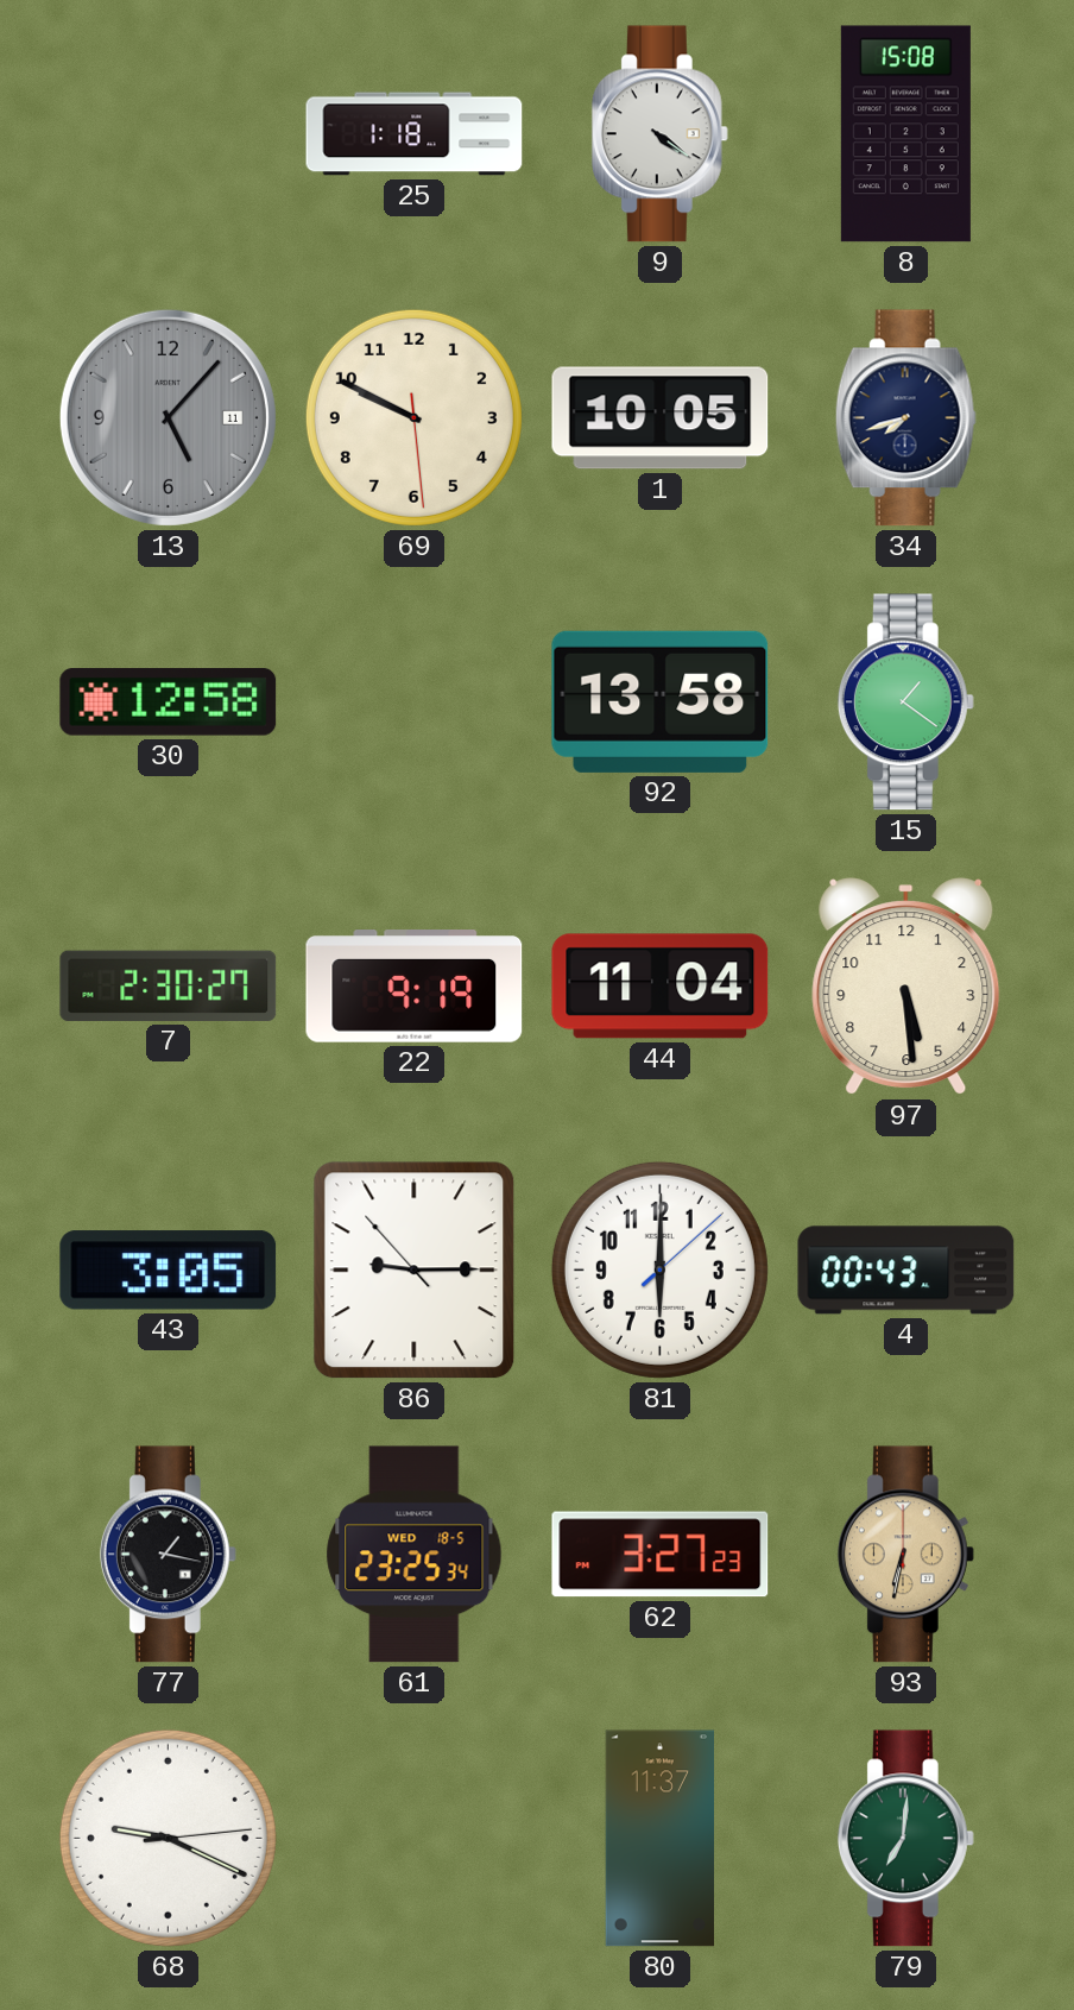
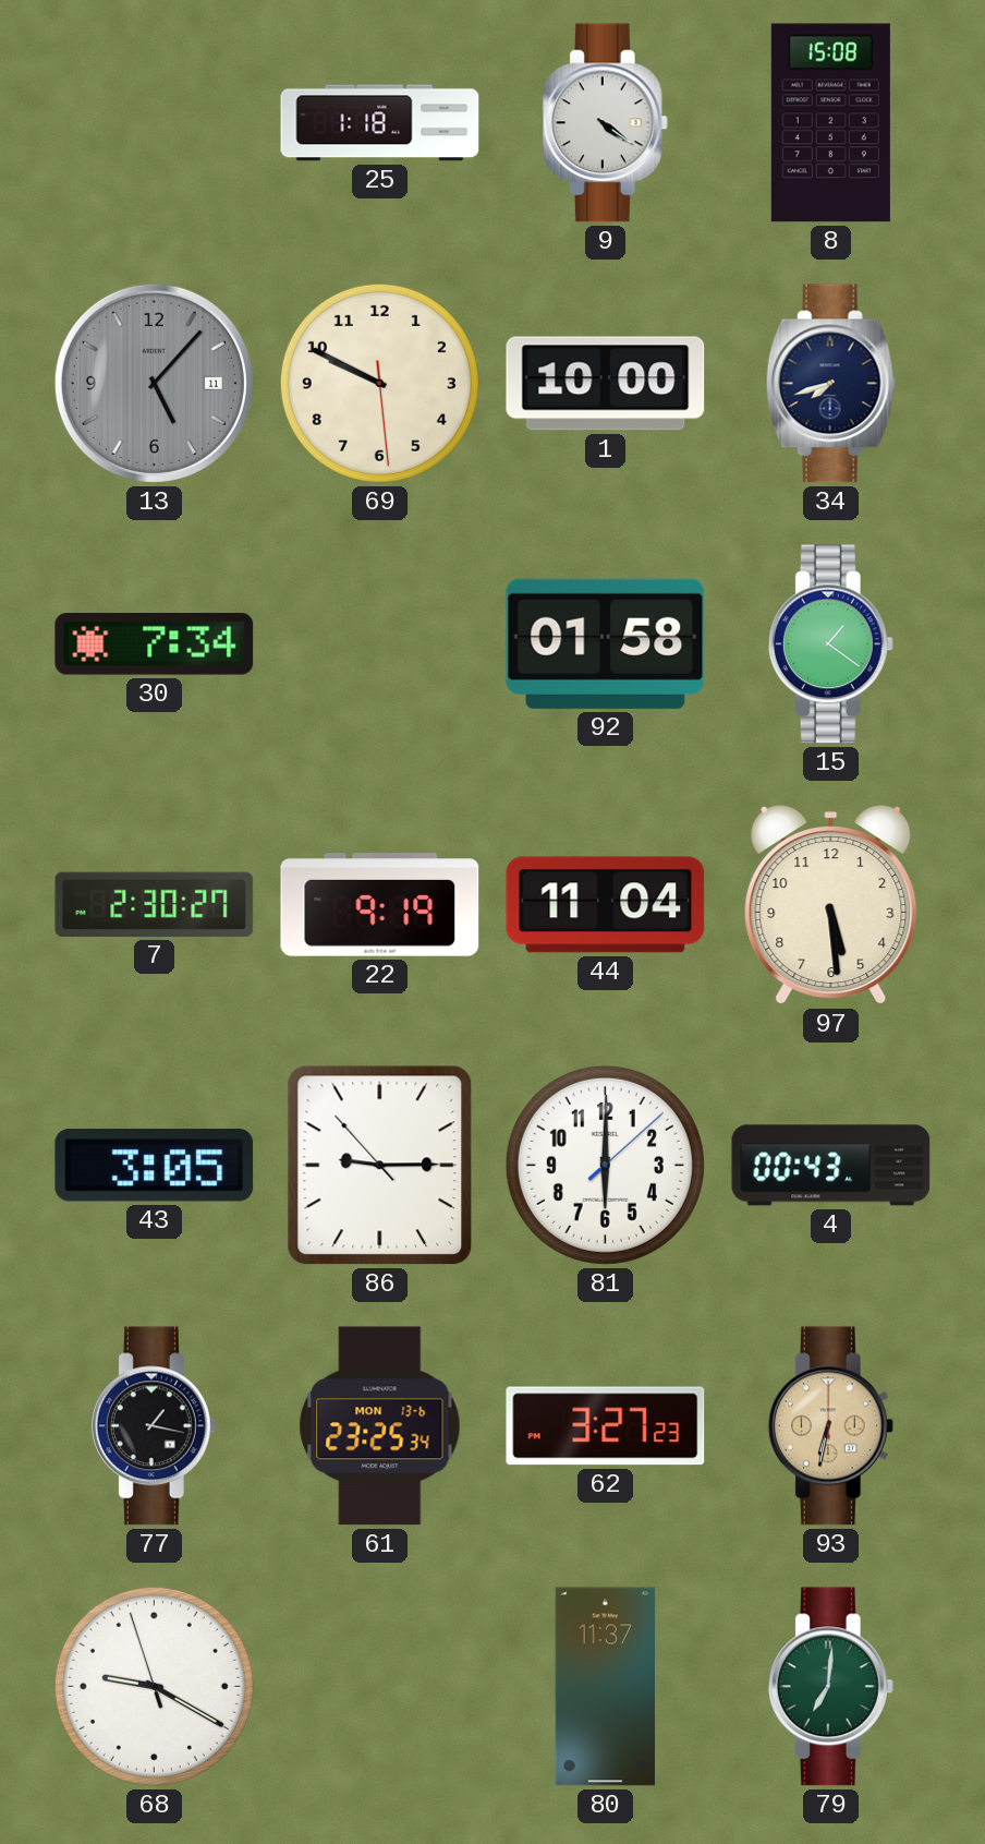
1: 10:05 -> 10:00
30: 12:58 -> 7:34
92: 13:58 -> 01:58
61 date: WED 18-5 -> MON 13-6
68: 9:19:14 -> 9:19:57
